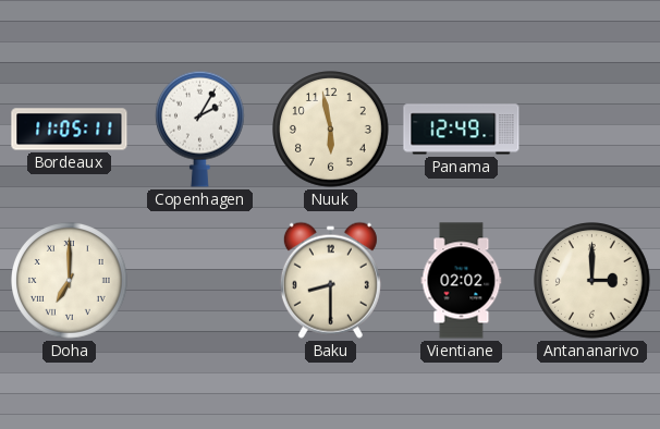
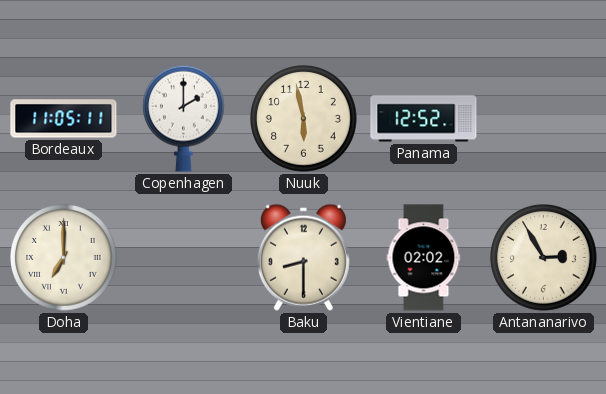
Copenhagen: 2:05 -> 2:00
Panama: 12:49 -> 12:52
Antananarivo: 3:00 -> 2:55
